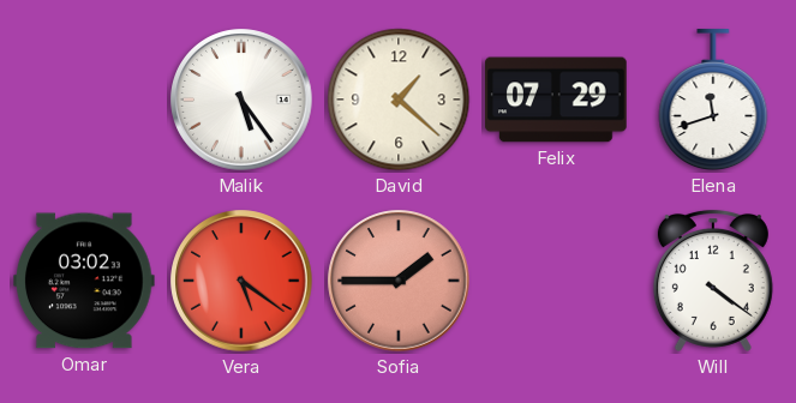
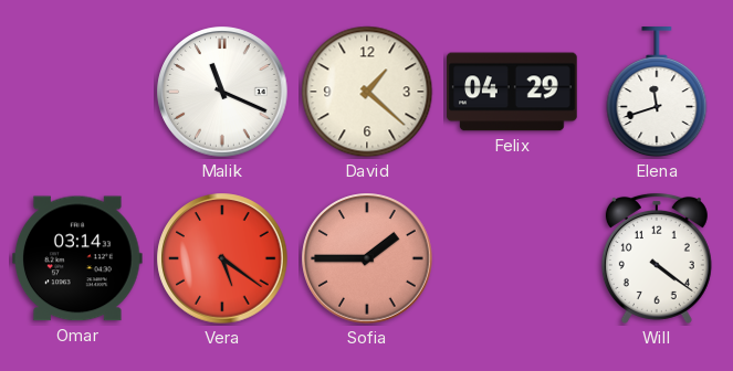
Malik: 5:24 -> 11:19
Felix: 07:29 -> 04:29
Omar: 03:02 -> 03:14
